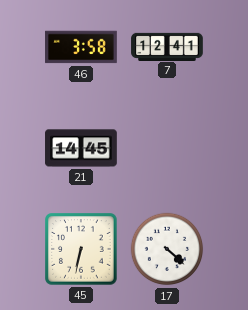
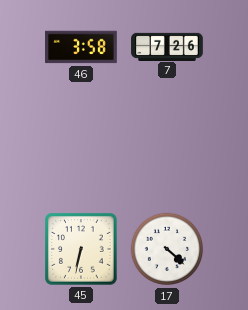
7: 12:41 -> 7:26
21: 14:45 -> none
